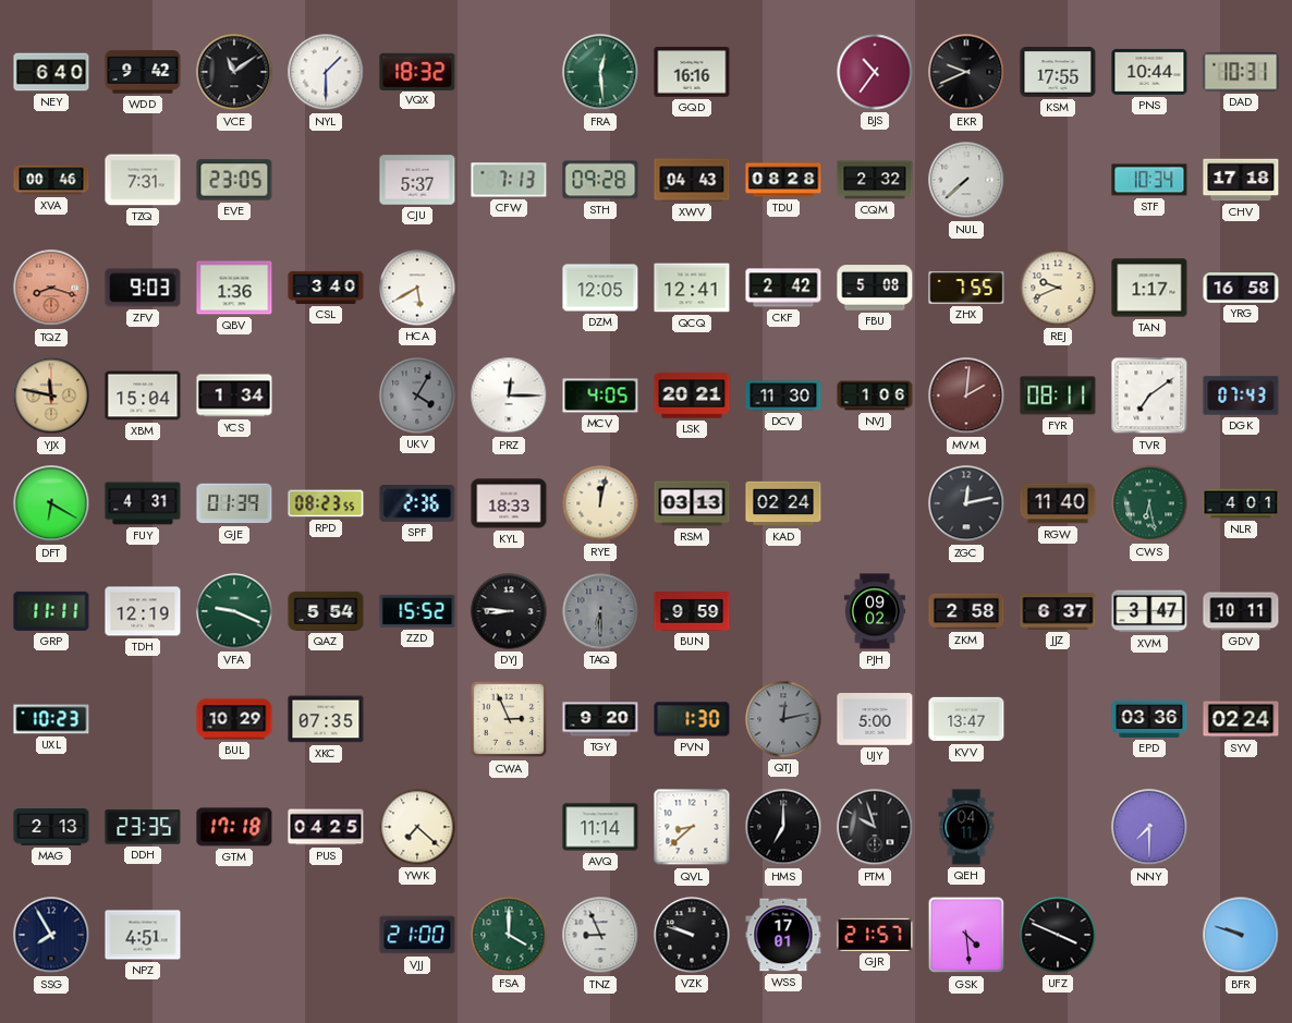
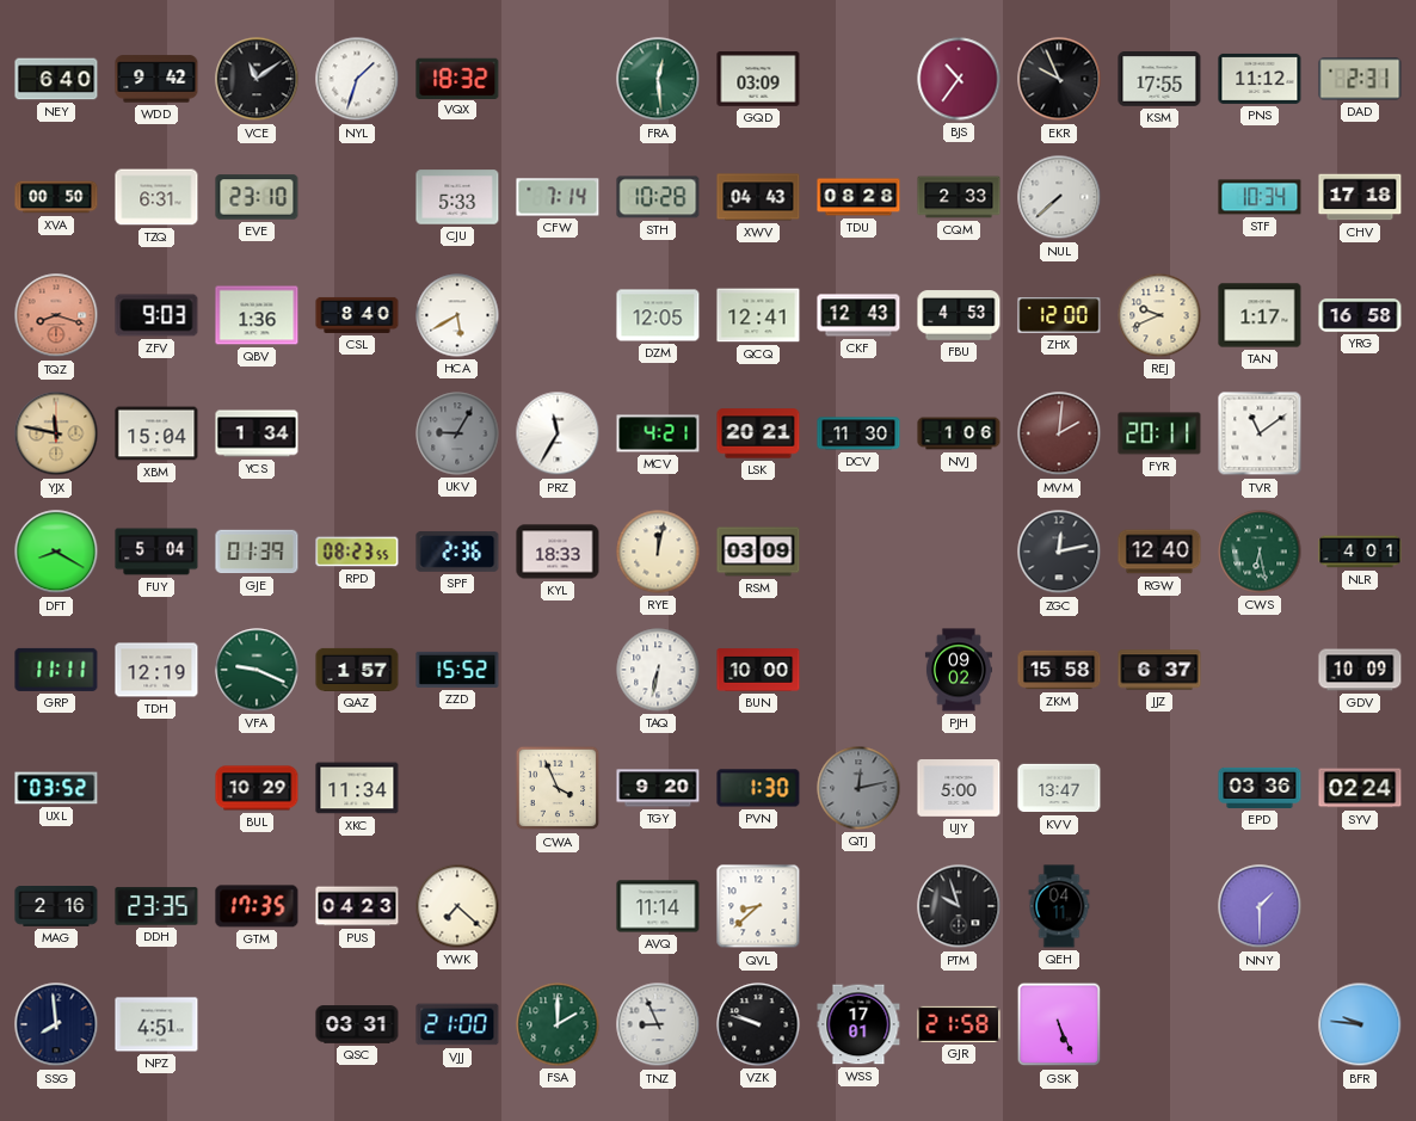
NYL: 1:30 -> 1:33
GQD: 16:16 -> 03:09
EKR: 9:41 -> 9:56
PNS: 10:44 -> 11:12
DAD: 10:31 -> 2:31
XVA: 00:46 -> 00:50
TZQ: 7:31 -> 6:31
EVE: 23:05 -> 23:10
CJU: 5:37 -> 5:33
CFW: 7:13 -> 7:14
STH: 09:28 -> 10:28
CQM: 2:32 -> 2:33
CSL: 3:40 -> 8:40
CKF: 2:42 -> 12:43
FBU: 5:08 -> 4:53
ZHX: 7:55 -> 12:00
UKV: 4:05 -> 9:05
PRZ: 12:15 -> 11:35
MCV: 4:05 -> 4:21
FYR: 08:11 -> 20:11
TVR: 7:09 -> 11:09
DGK: 07:43 -> none
DFT: 6:20 -> 8:20
FUY: 4:31 -> 5:04
RSM: 03:13 -> 03:09
KAD: 02:24 -> none
RGW: 11:40 -> 12:40
QAZ: 5:54 -> 1:57
DYJ: 8:46 -> none
TAQ: 6:30 -> 6:32
TAQ dial: grey -> white
BUN: 9:59 -> 10:00
ZKM: 2:58 -> 15:58
XVM: 3:47 -> none
GDV: 10:11 -> 10:09
UXL: 10:23 -> 03:52
XKC: 07:35 -> 11:34
CWA: 2:56 -> 3:56
MAG: 2:13 -> 2:16
GTM: 17:18 -> 17:35
PUS: 04:25 -> 04:23
HMS: 7:00 -> none
NNY: 7:30 -> 1:30
SSG: 7:55 -> 7:59
QSC: none -> 03:31
FSA: 4:00 -> 2:00
GJR: 21:57 -> 21:58
GSK: 4:29 -> 5:26
UFZ: 3:49 -> none
BFR: 9:48 -> 9:46
